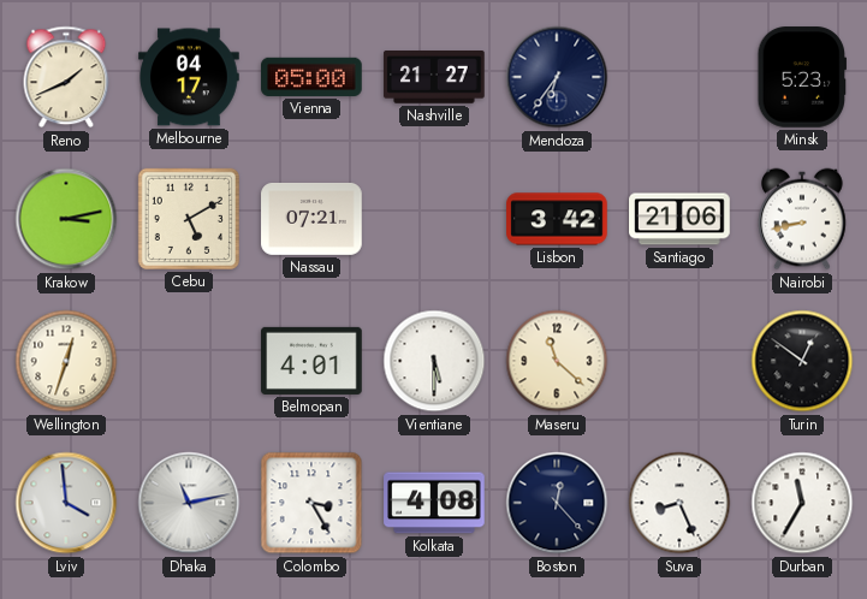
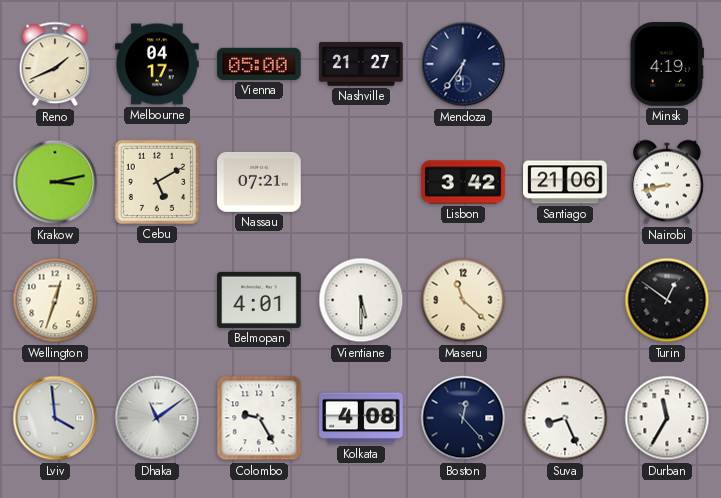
Minsk: 5:23 -> 4:19
Dhaka: 11:13 -> 11:09
Colombo: 3:25 -> 9:25
